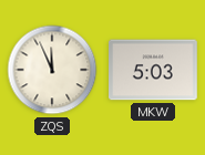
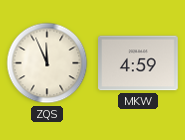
MKW: 5:03 -> 4:59
